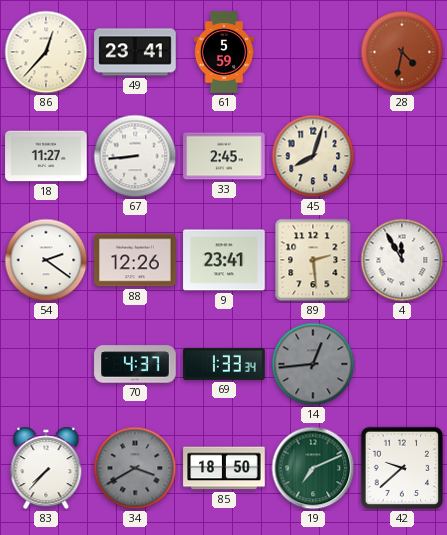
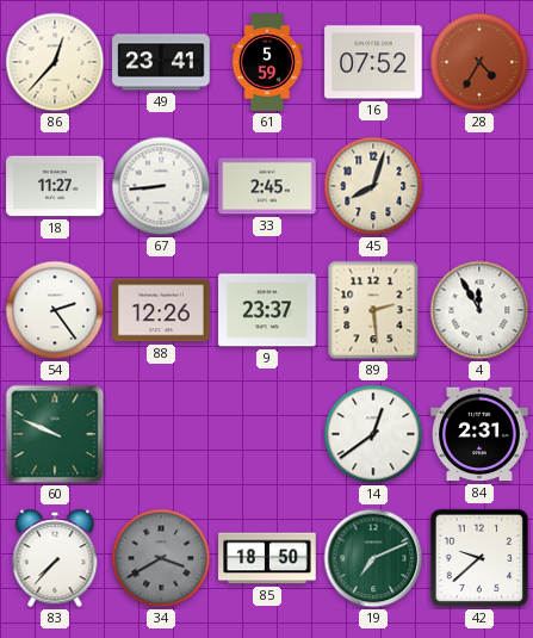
16: none -> 07:52
28: 4:32 -> 4:35
54: 2:21 -> 2:24
9: 23:41 -> 23:37
60: none -> 9:49
70: 4:37 -> none
69: 1:33 -> none
14: 12:44 -> 12:39
14 dial: grey -> white
84: none -> 2:31
